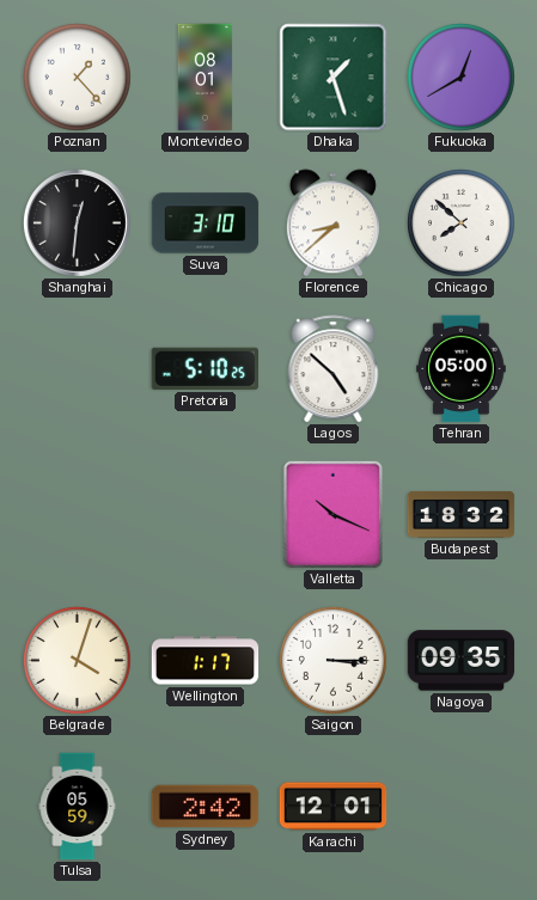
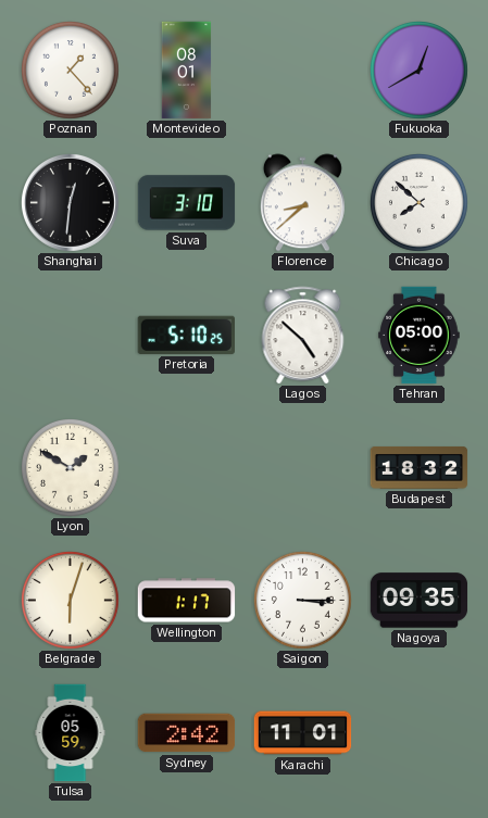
Dhaka: 1:27 -> none
Lyon: none -> 1:50
Valletta: 10:19 -> none
Belgrade: 4:03 -> 6:03
Karachi: 12:01 -> 11:01
